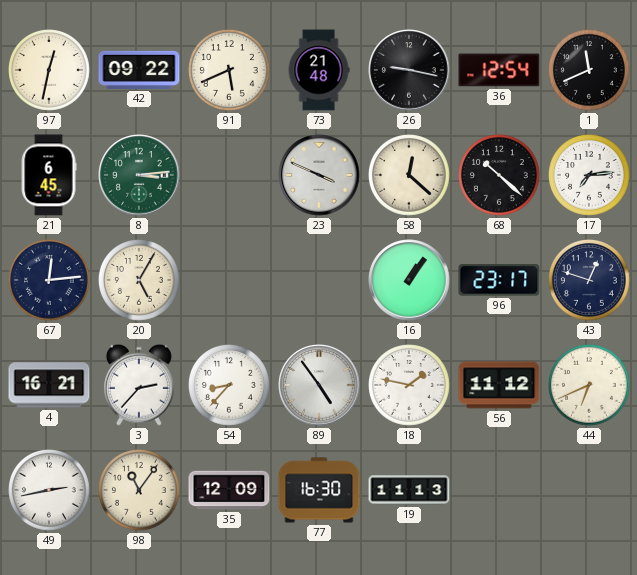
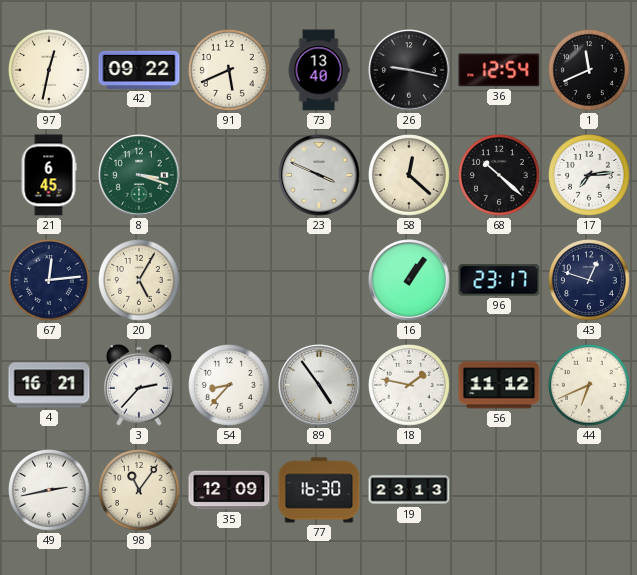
73: 21:48 -> 13:40
8: 3:14 -> 3:18
19: 11:13 -> 23:13
